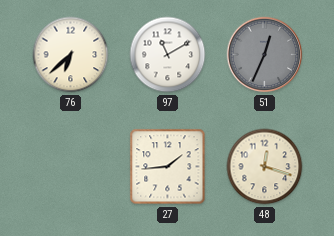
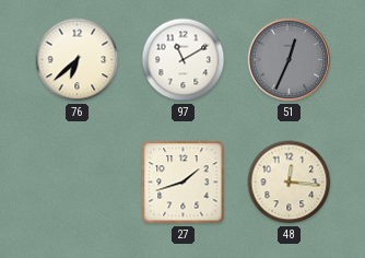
27: 1:44 -> 1:42
48: 12:18 -> 12:16
